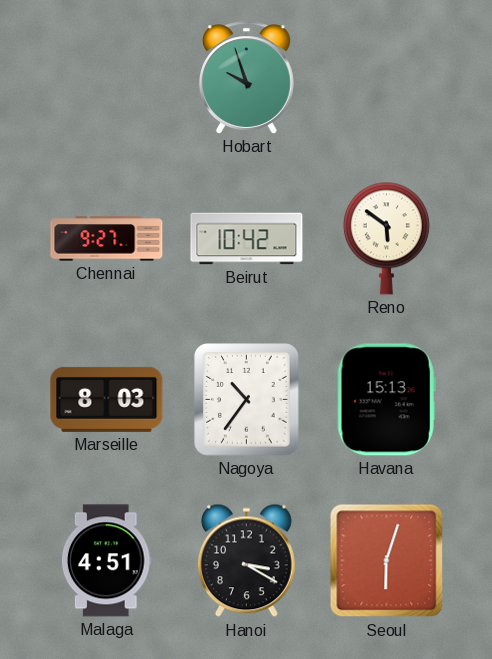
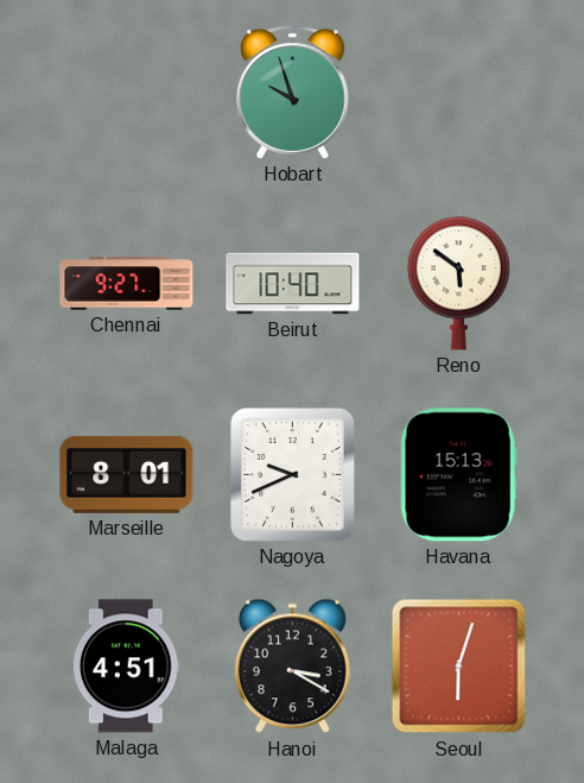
Beirut: 10:42 -> 10:40
Marseille: 8:03 -> 8:01
Nagoya: 10:36 -> 9:41
